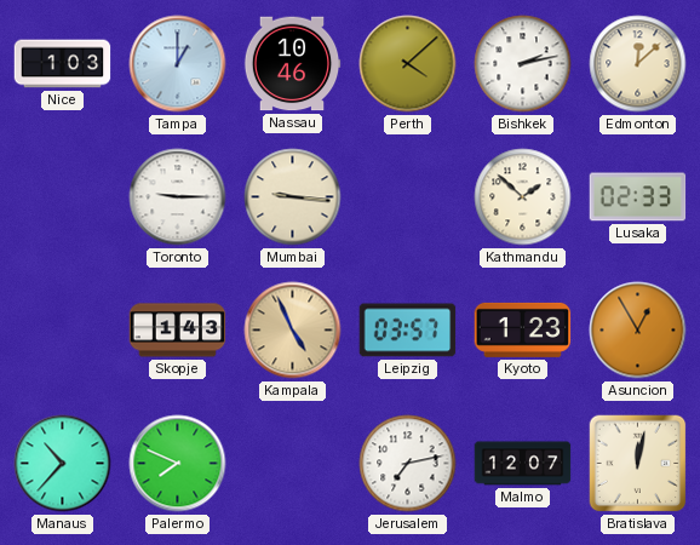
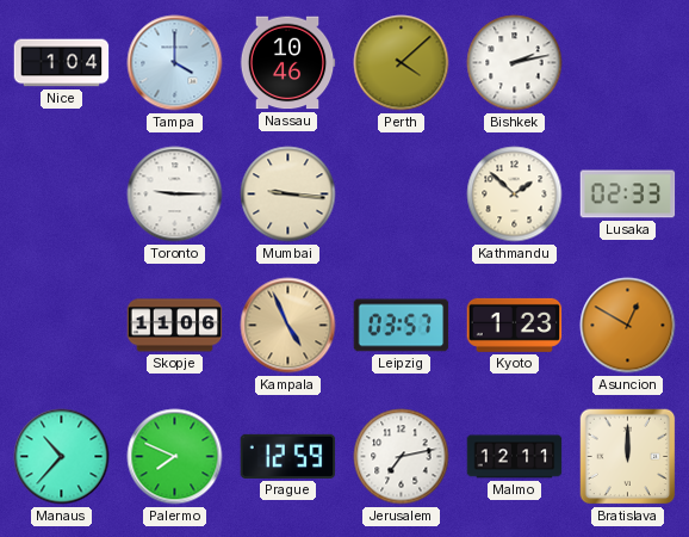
Nice: 1:03 -> 1:04
Tampa: 1:00 -> 4:00
Edmonton: 12:08 -> none
Skopje: 1:43 -> 11:06
Asuncion: 12:55 -> 12:50
Prague: none -> 12:59
Malmo: 12:07 -> 12:11
Bratislava: 12:02 -> 12:00
